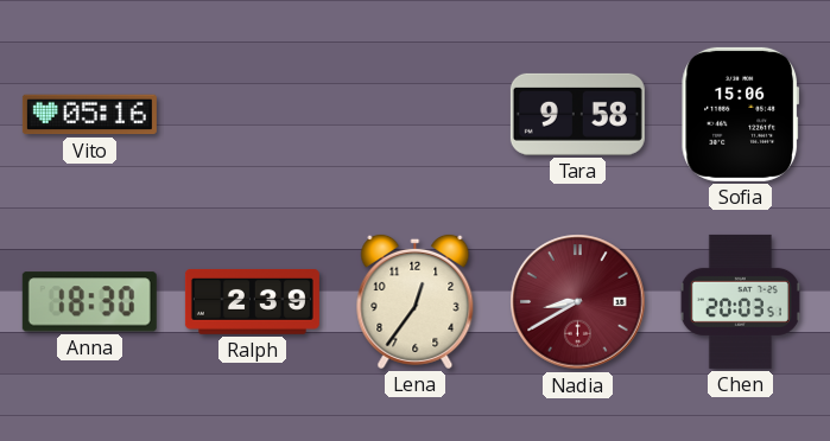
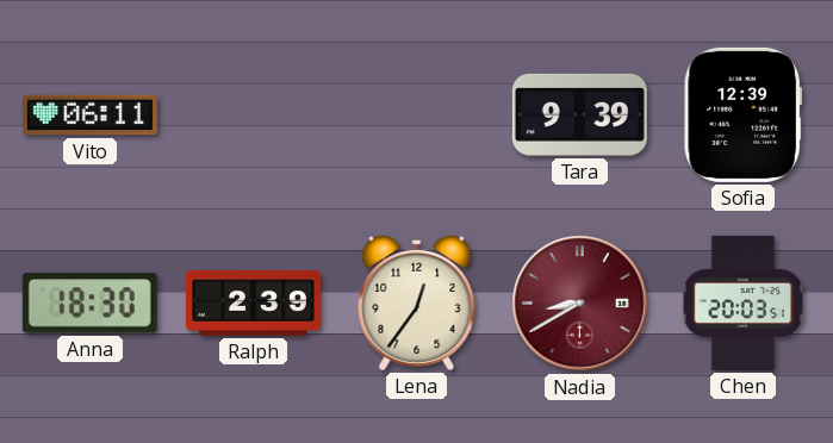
Vito: 05:16 -> 06:11
Tara: 9:58 -> 9:39
Sofia: 15:06 -> 12:39
